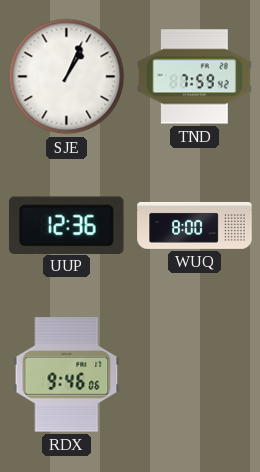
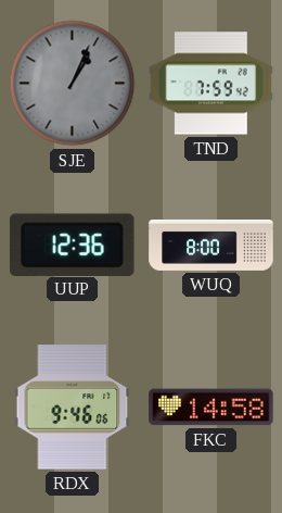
SJE dial: white -> grey
FKC: none -> 14:58
